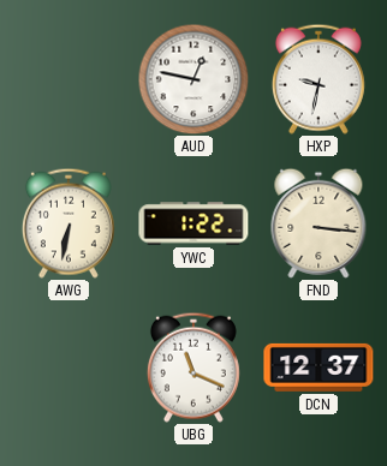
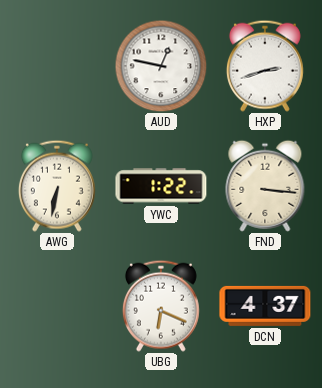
HXP: 9:32 -> 2:42
UBG: 11:19 -> 6:19
DCN: 12:37 -> 4:37
